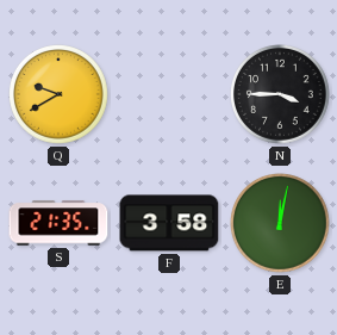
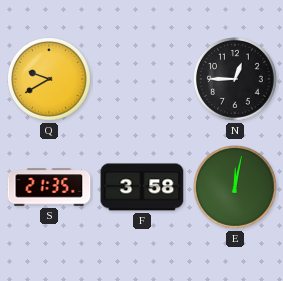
N: 3:45 -> 12:45
